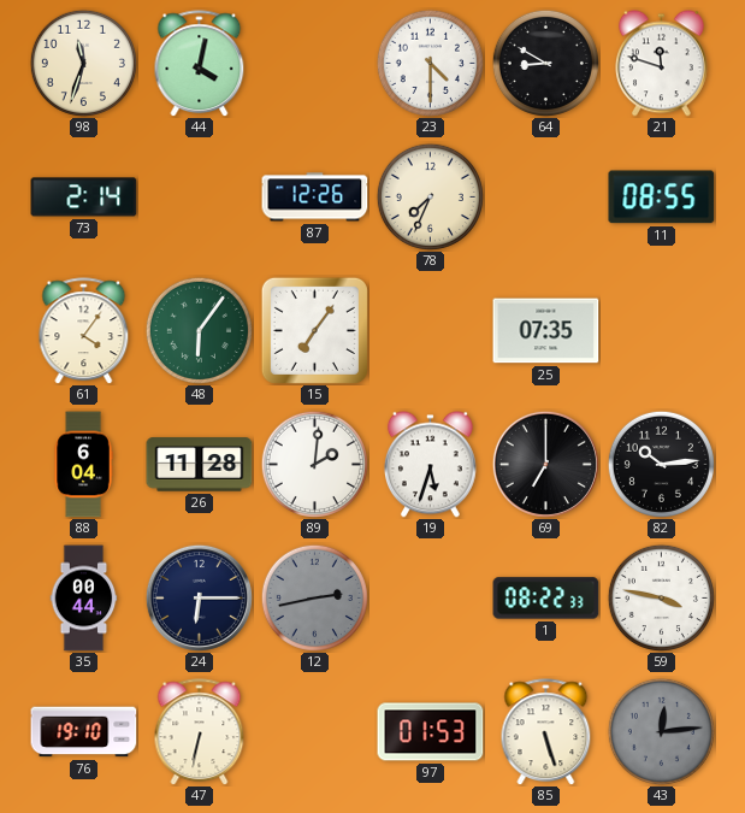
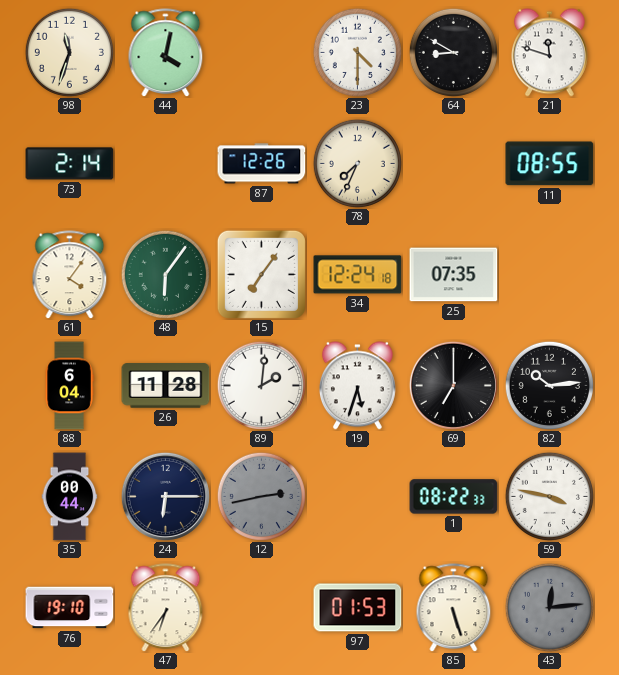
34: none -> 12:24
47: 6:32 -> 6:36
